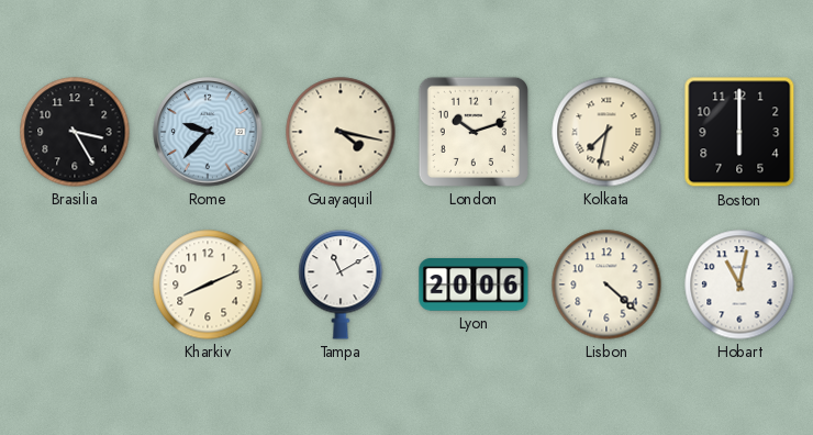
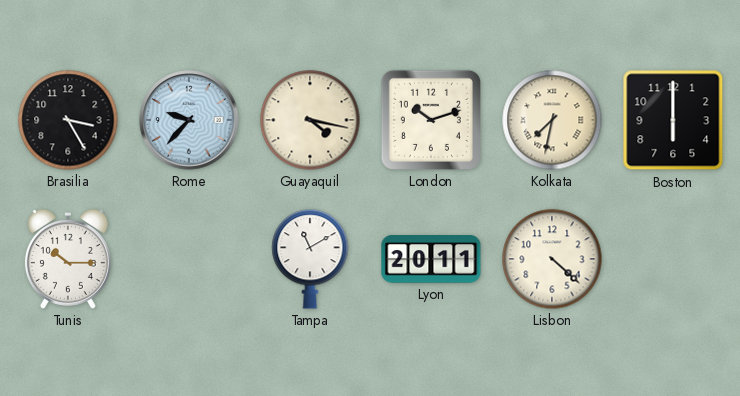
Tunis: none -> 10:15
Kharkiv: 8:11 -> none
Lyon: 20:06 -> 20:11
Hobart: 11:02 -> none
